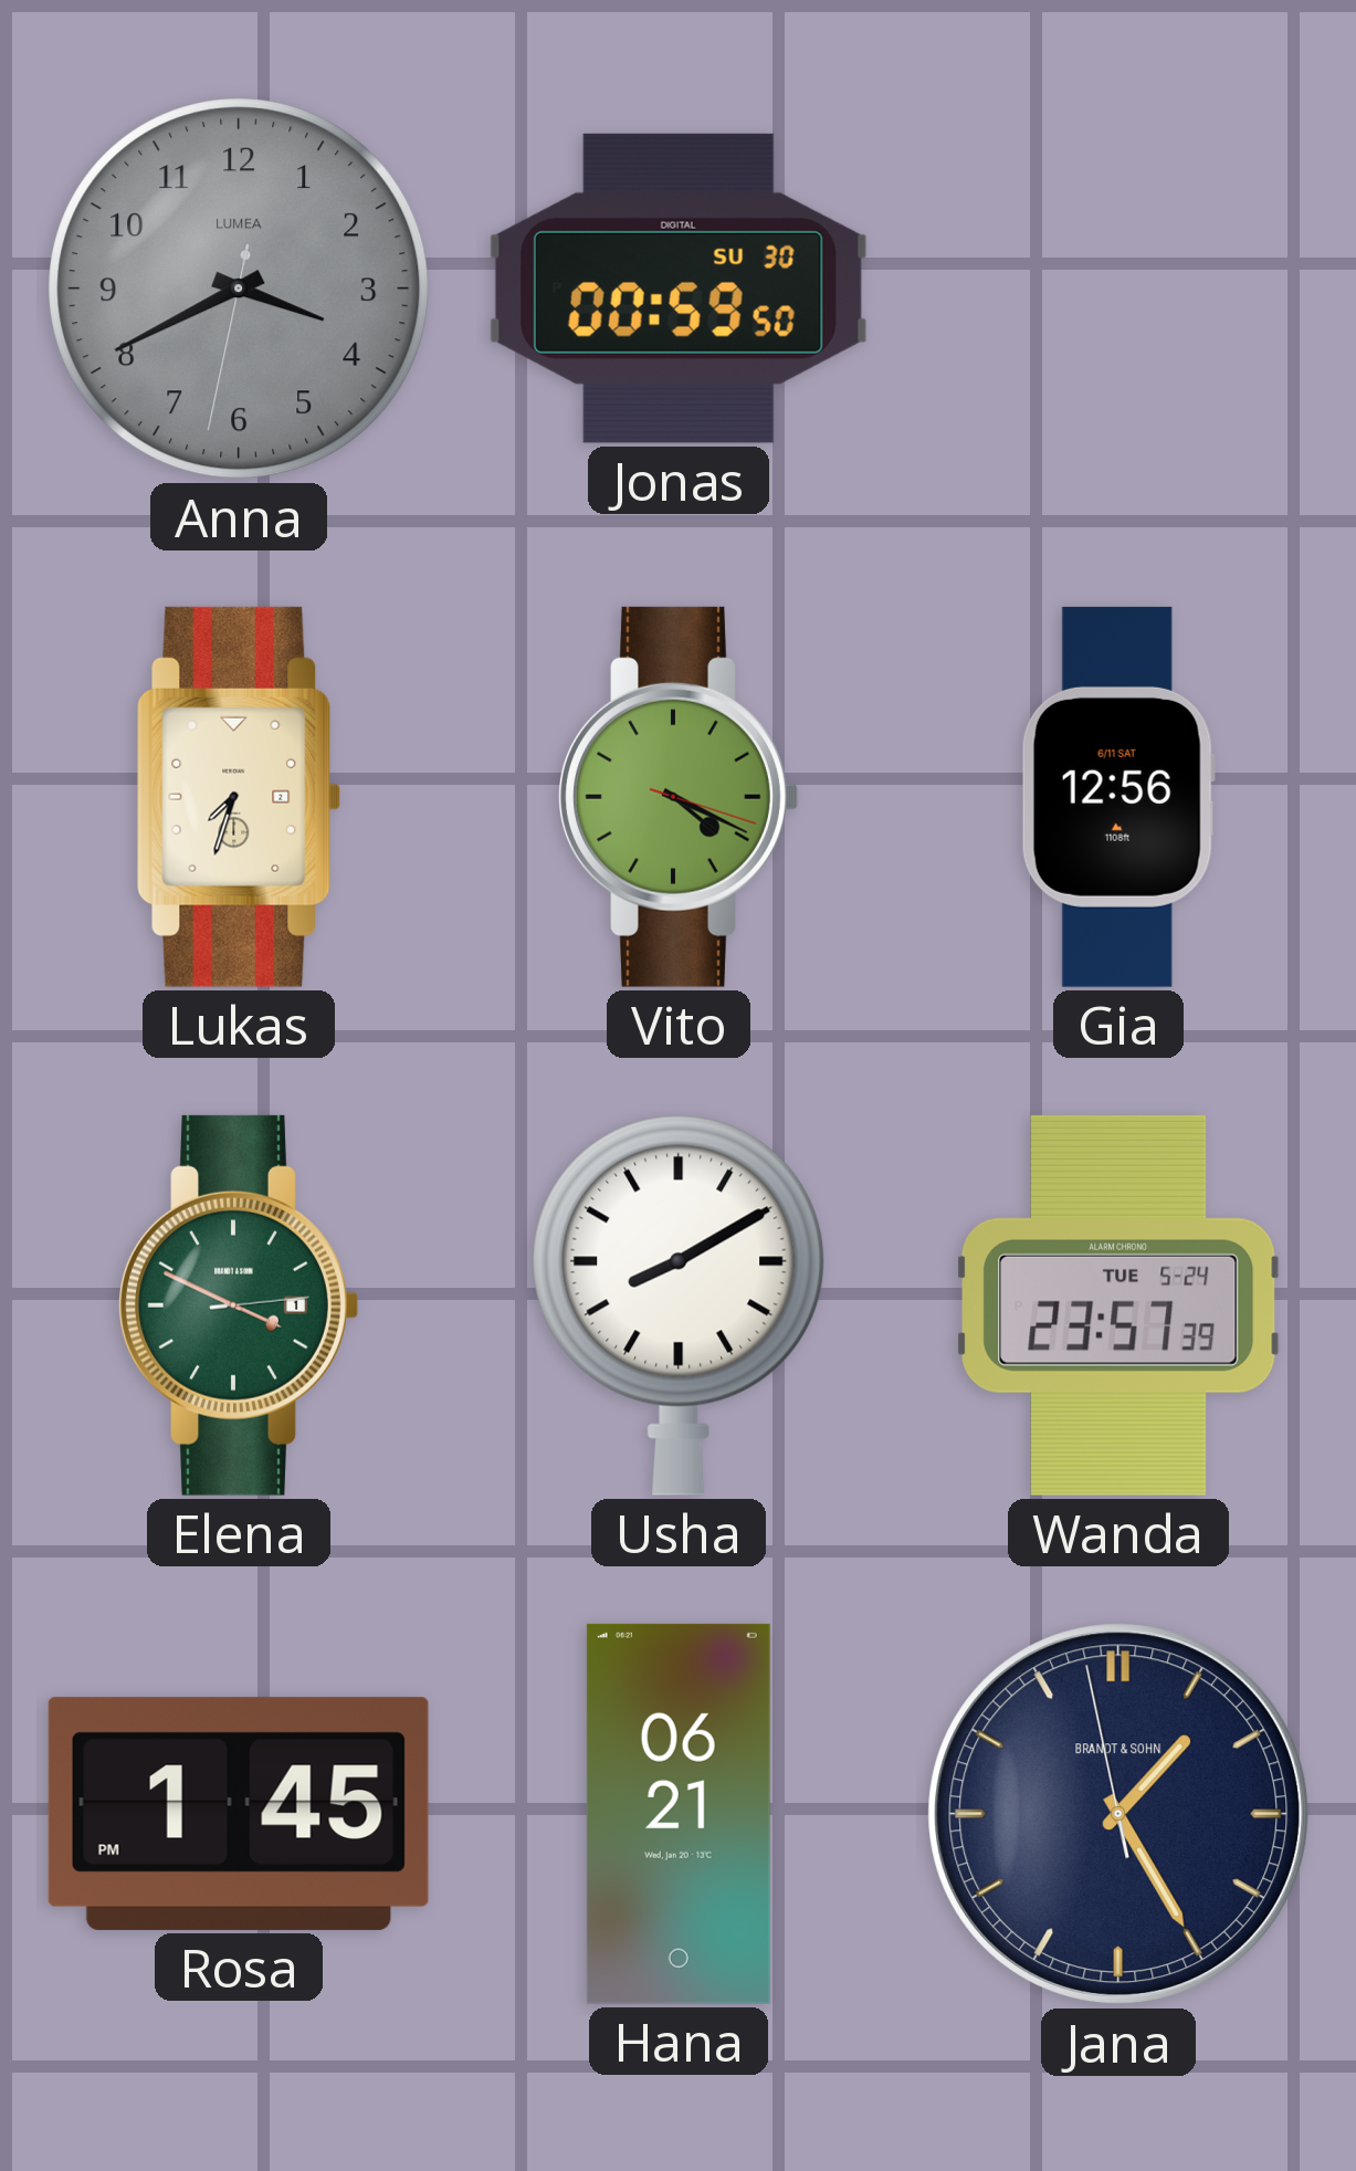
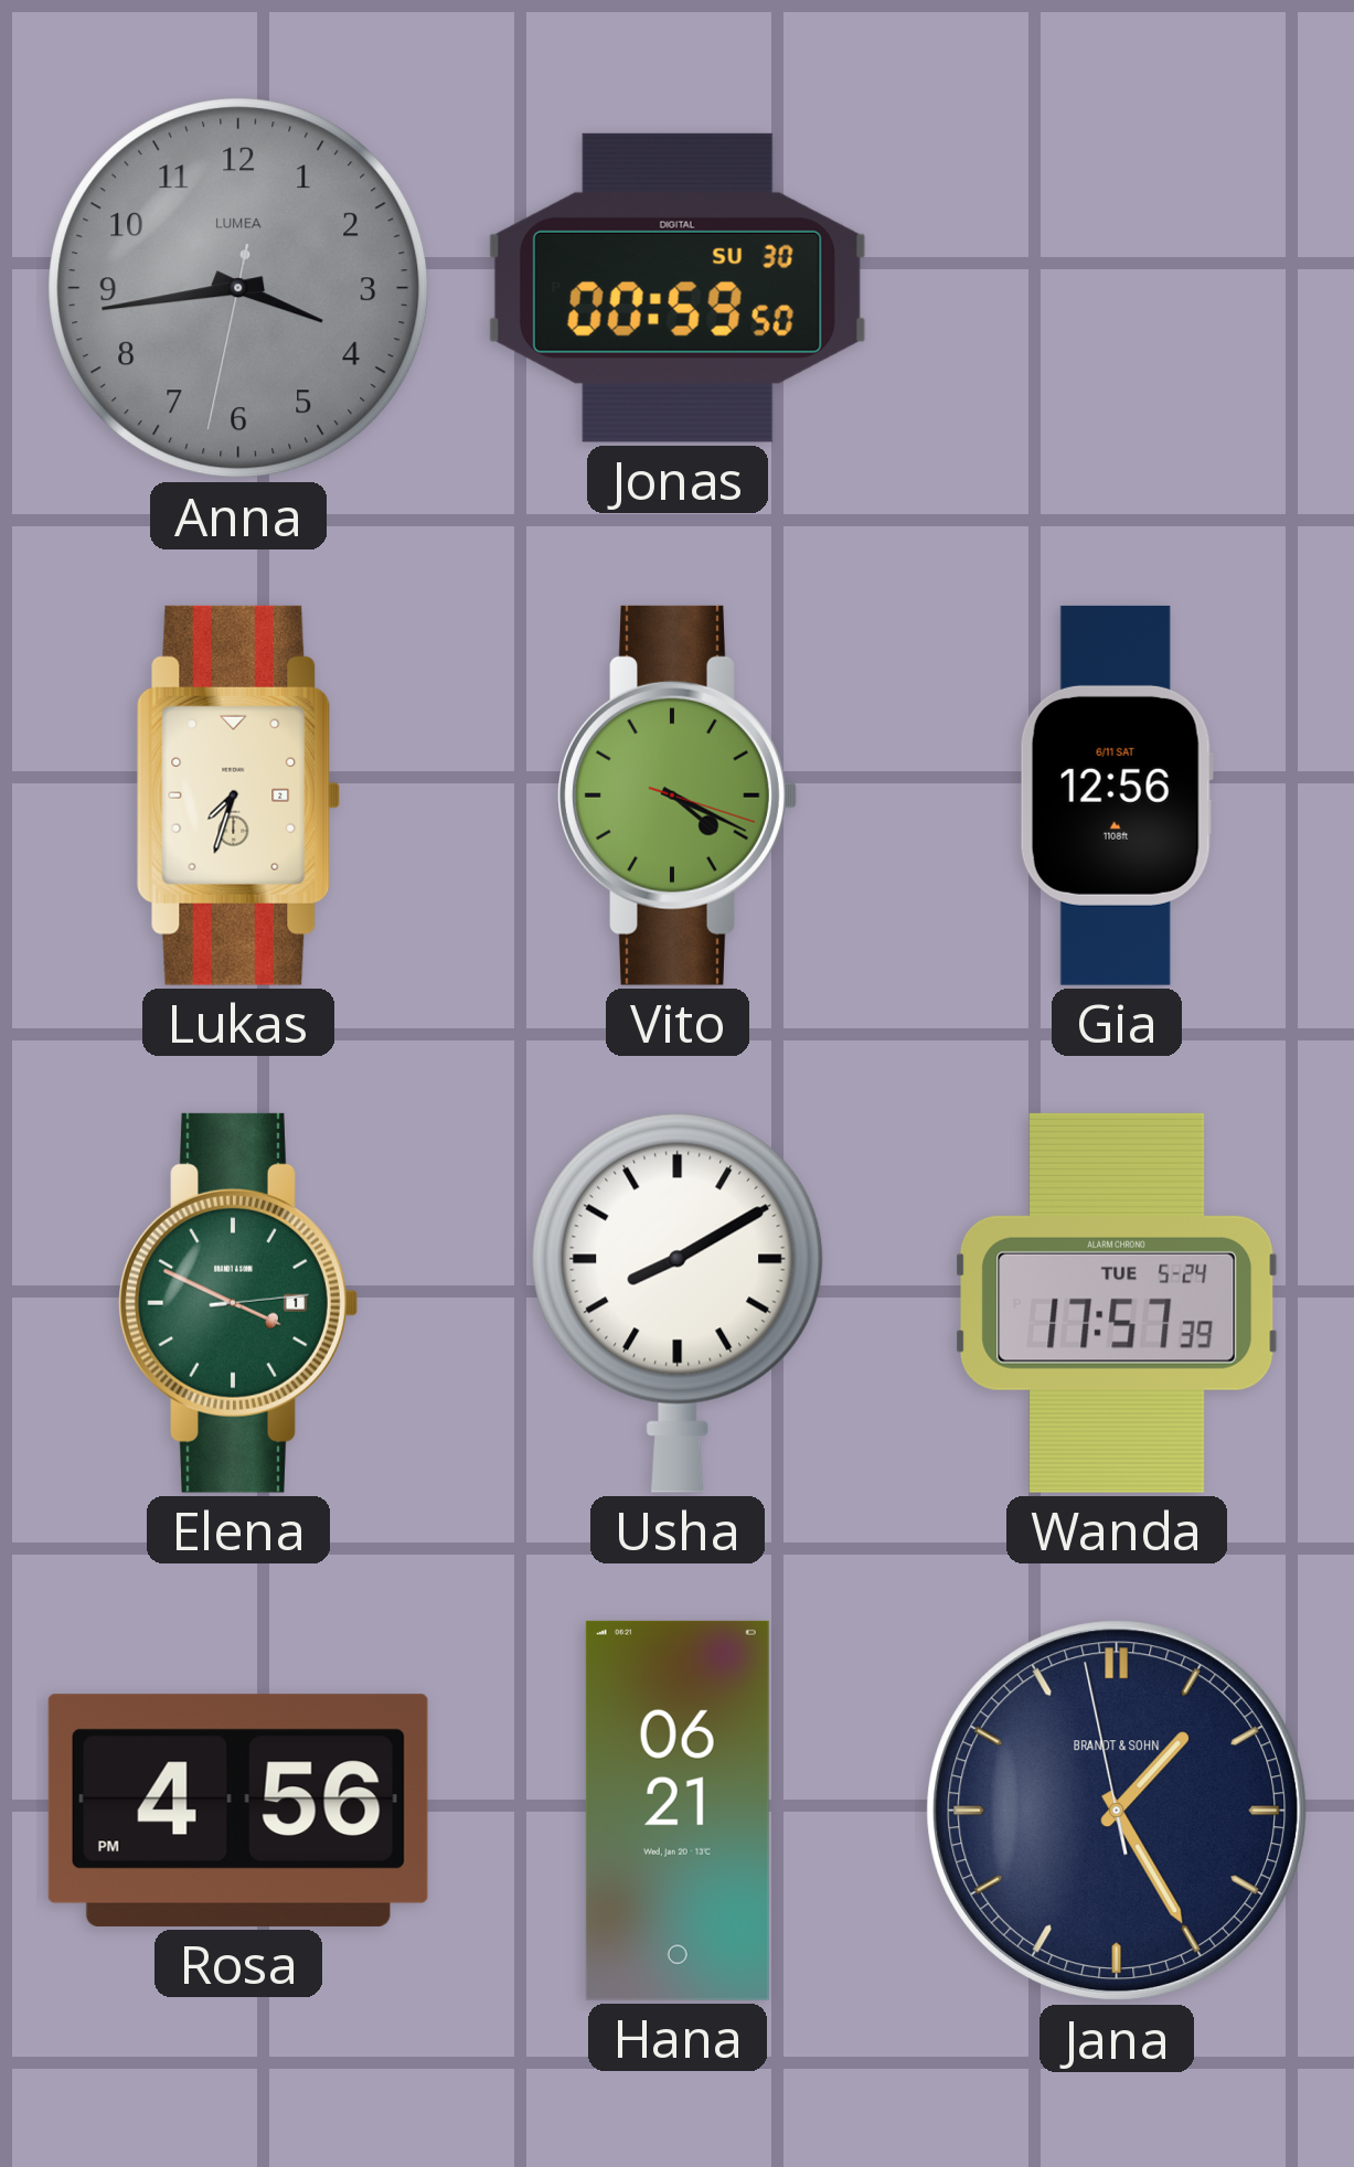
Anna: 3:40 -> 3:43
Wanda: 23:57 -> 17:57
Rosa: 1:45 -> 4:56
